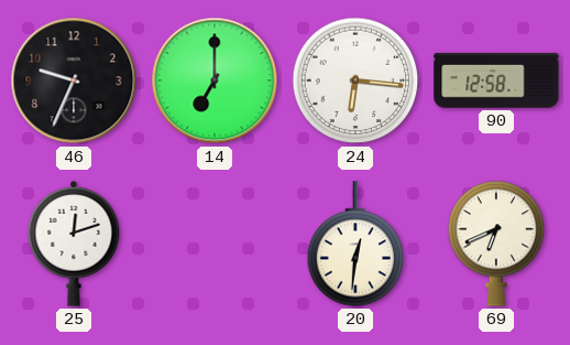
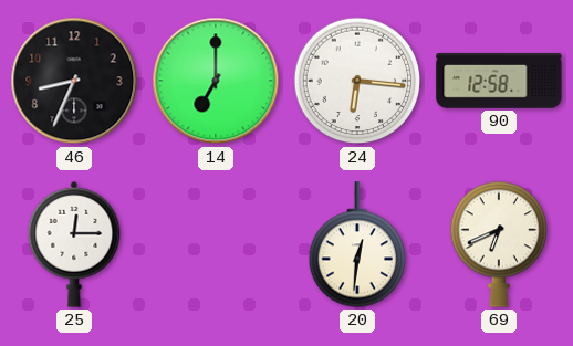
46: 9:34 -> 8:34
25: 12:12 -> 12:15
